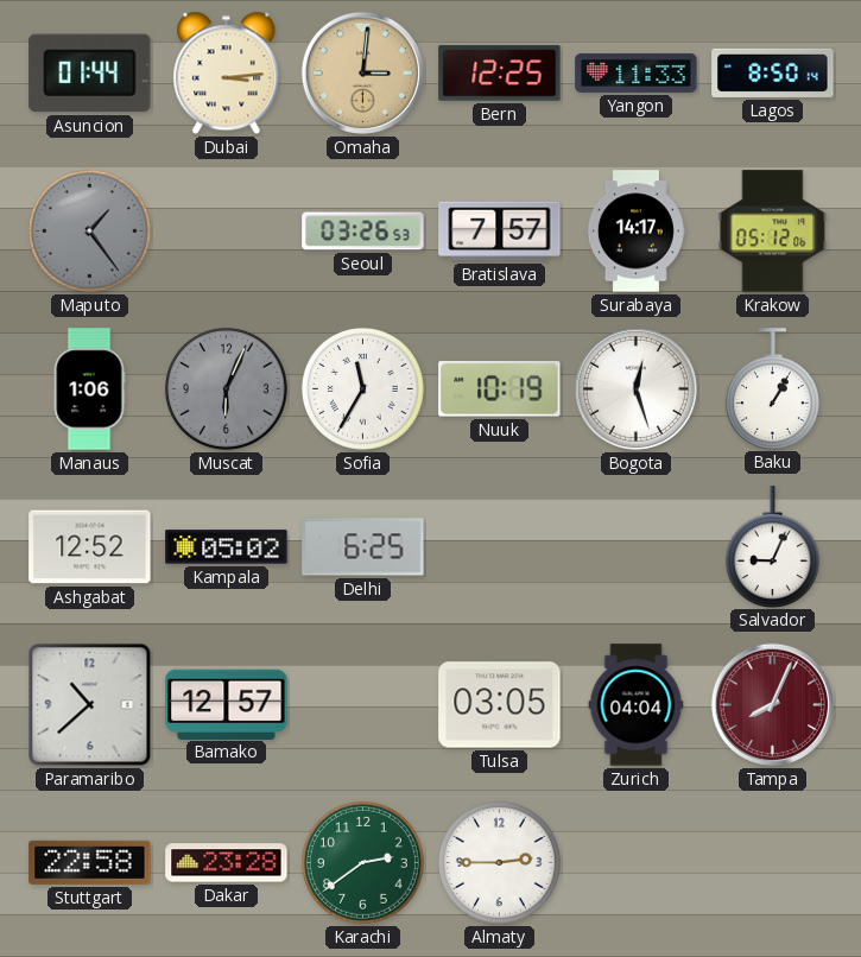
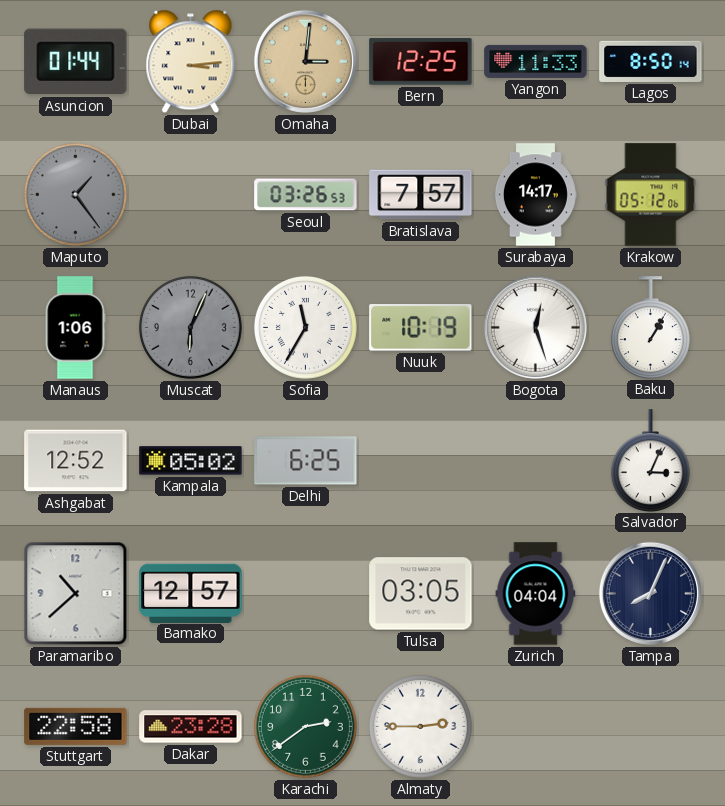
Salvador: 9:04 -> 3:04
Tampa dial: burgundy -> navy
